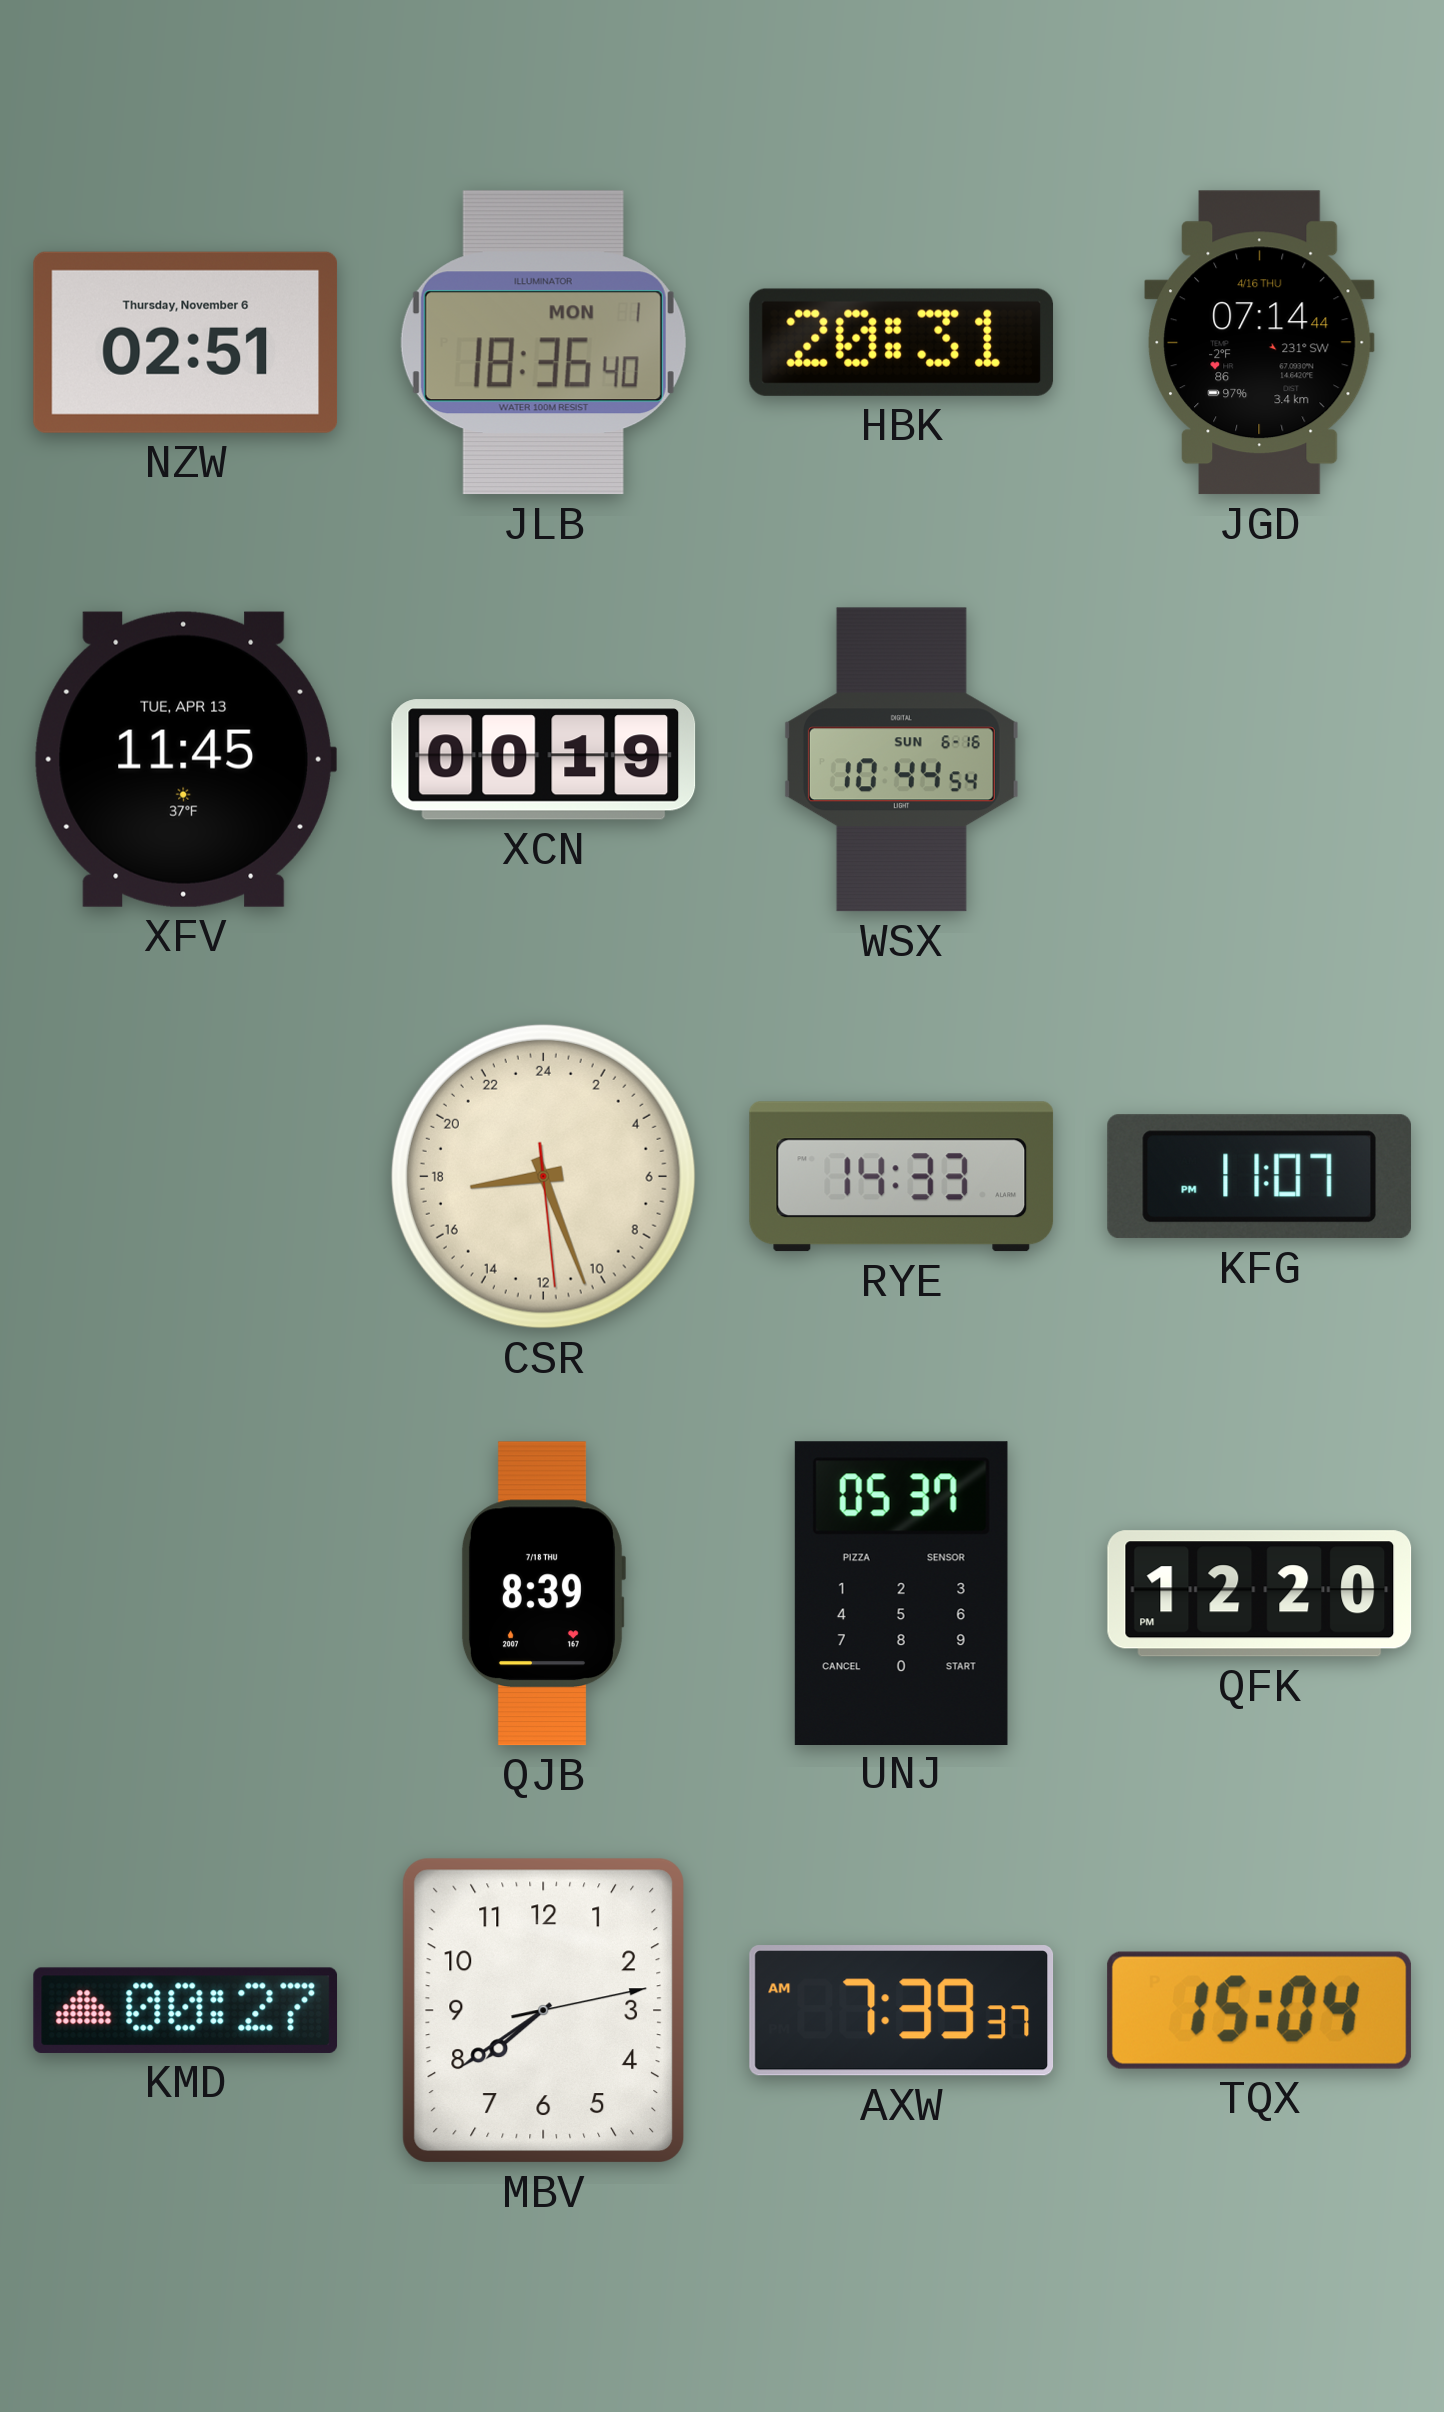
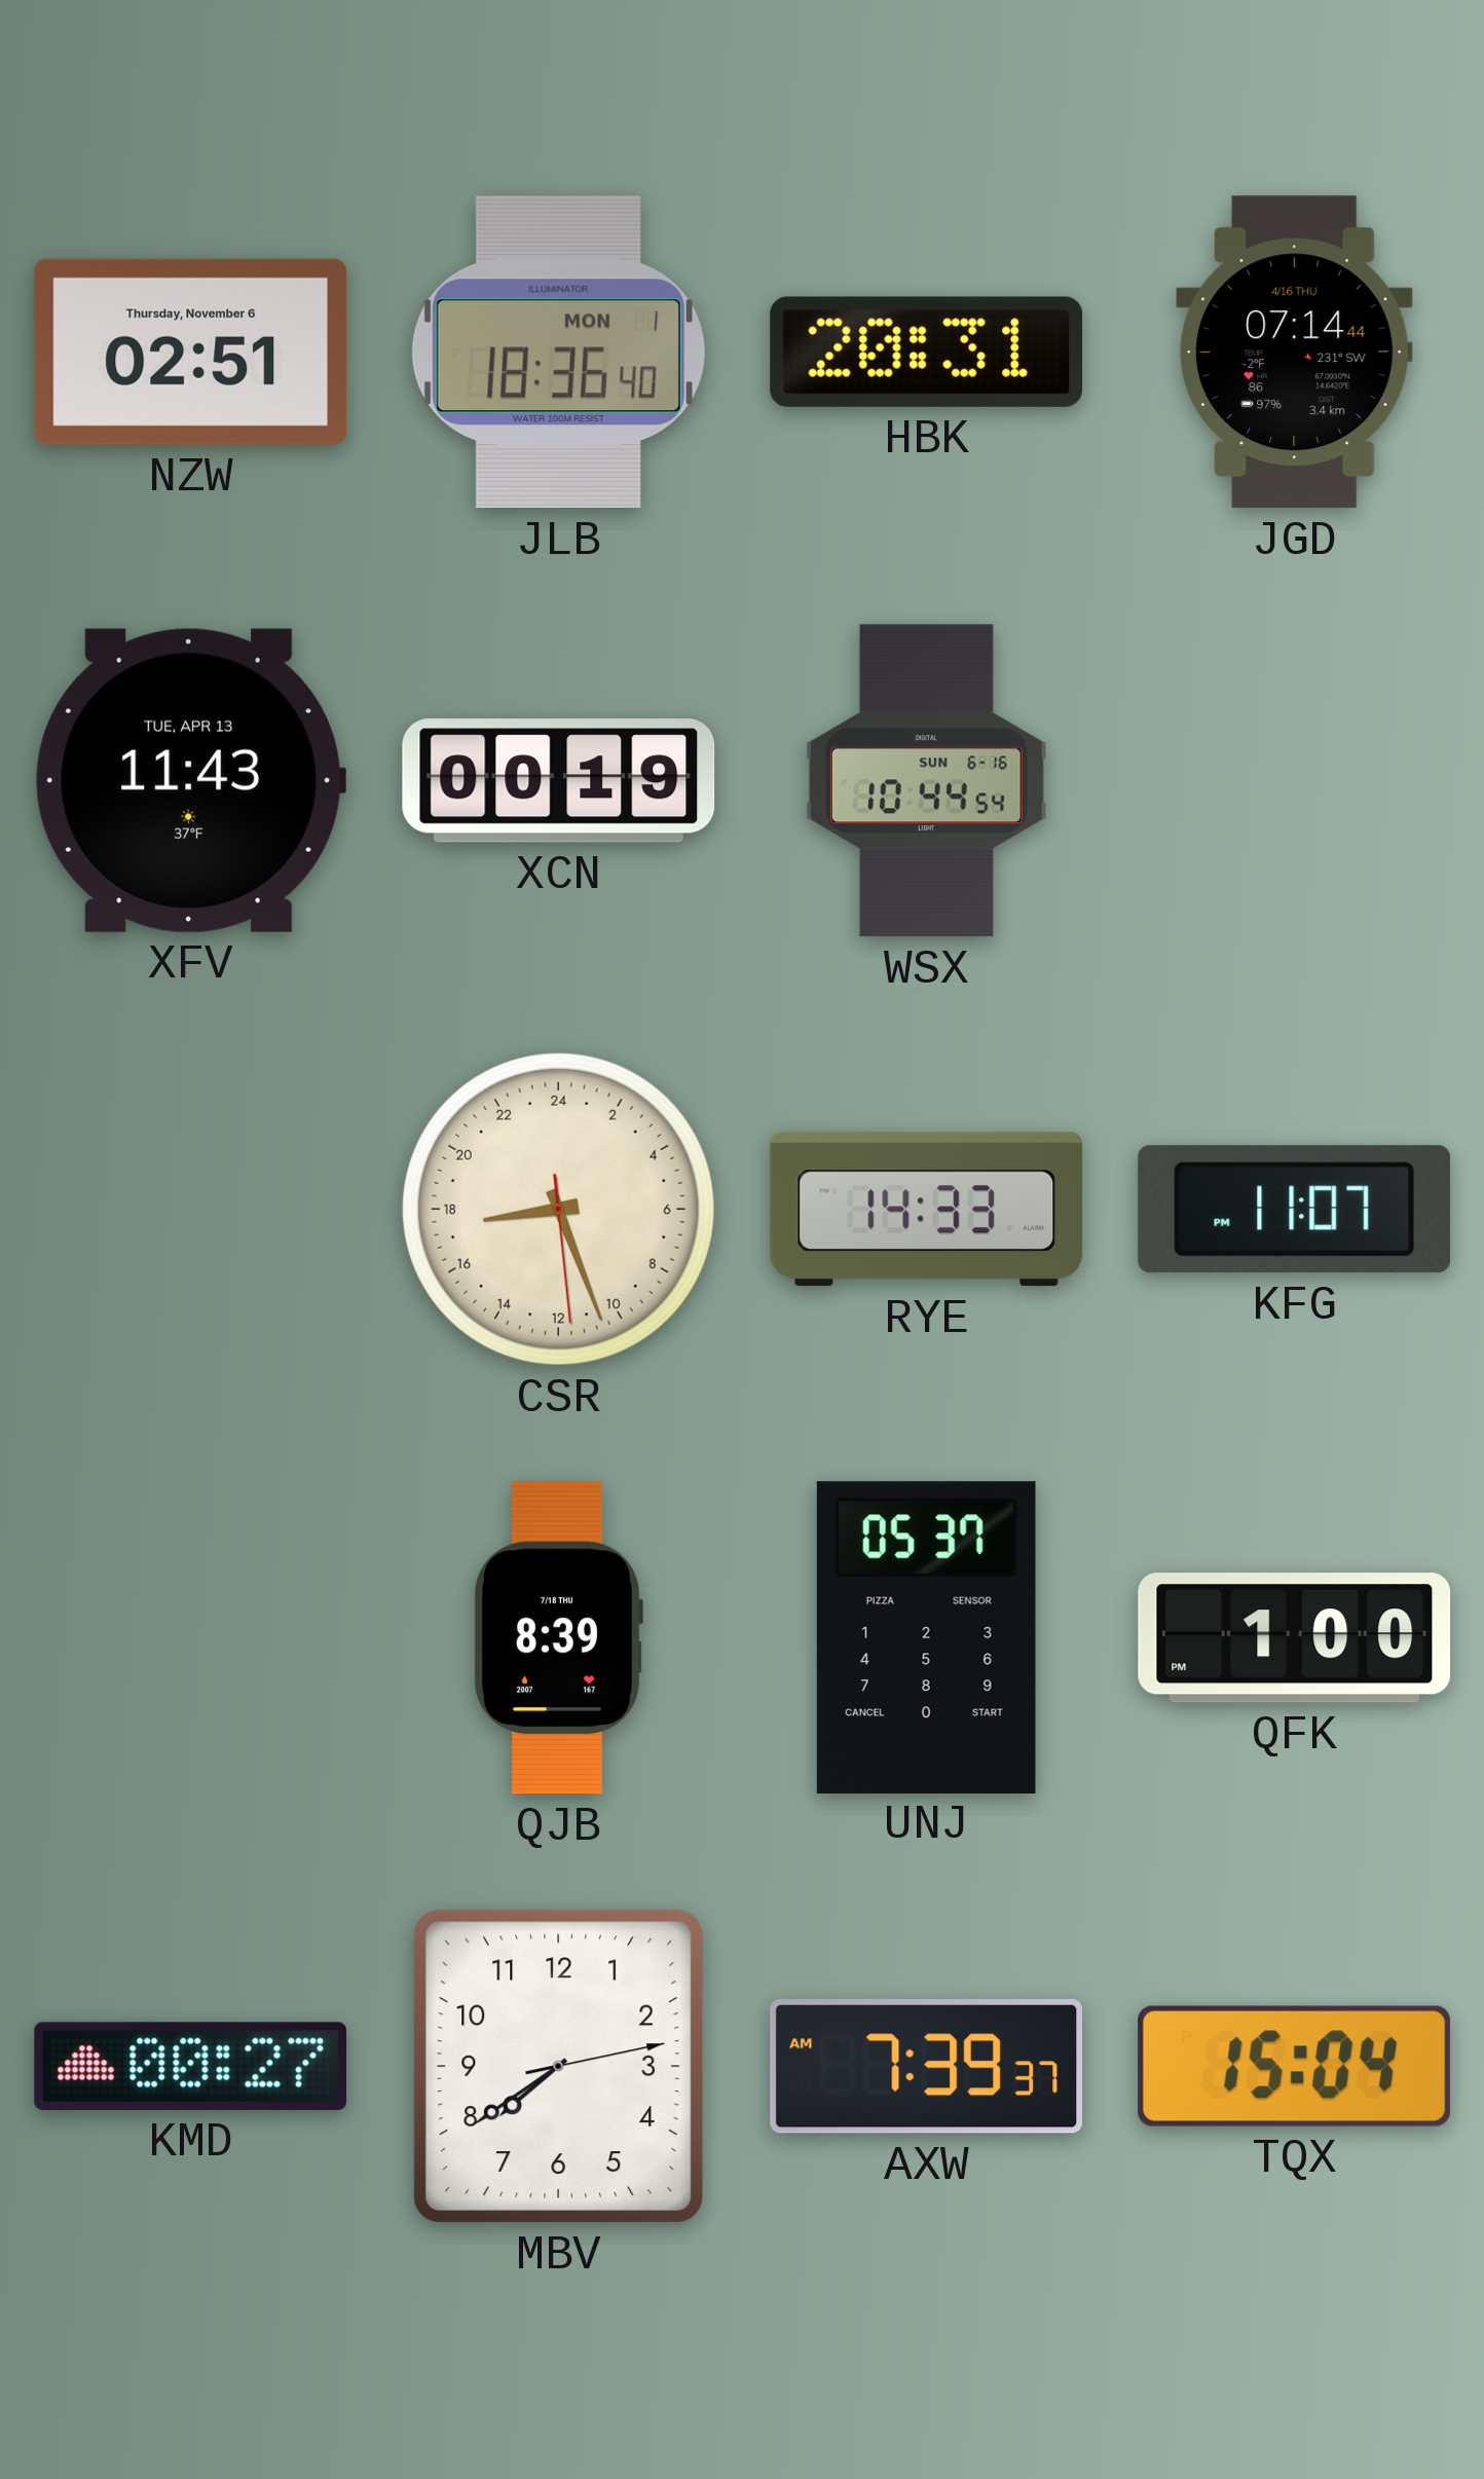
XFV: 11:45 -> 11:43
QFK: 12:20 -> 1:00
